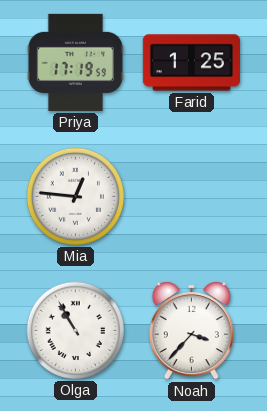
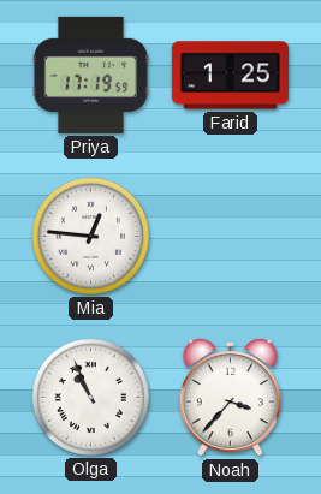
Olga: 10:55 -> 10:56
